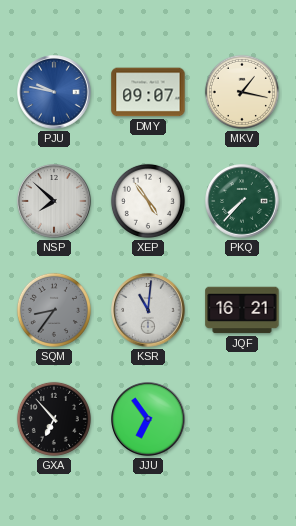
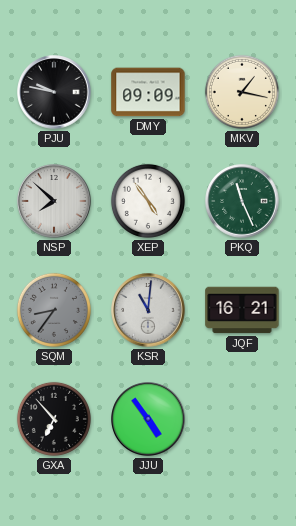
PJU dial: blue -> black
DMY: 09:07 -> 09:09
PKQ: 7:37 -> 11:26
JJU: 6:54 -> 4:54
